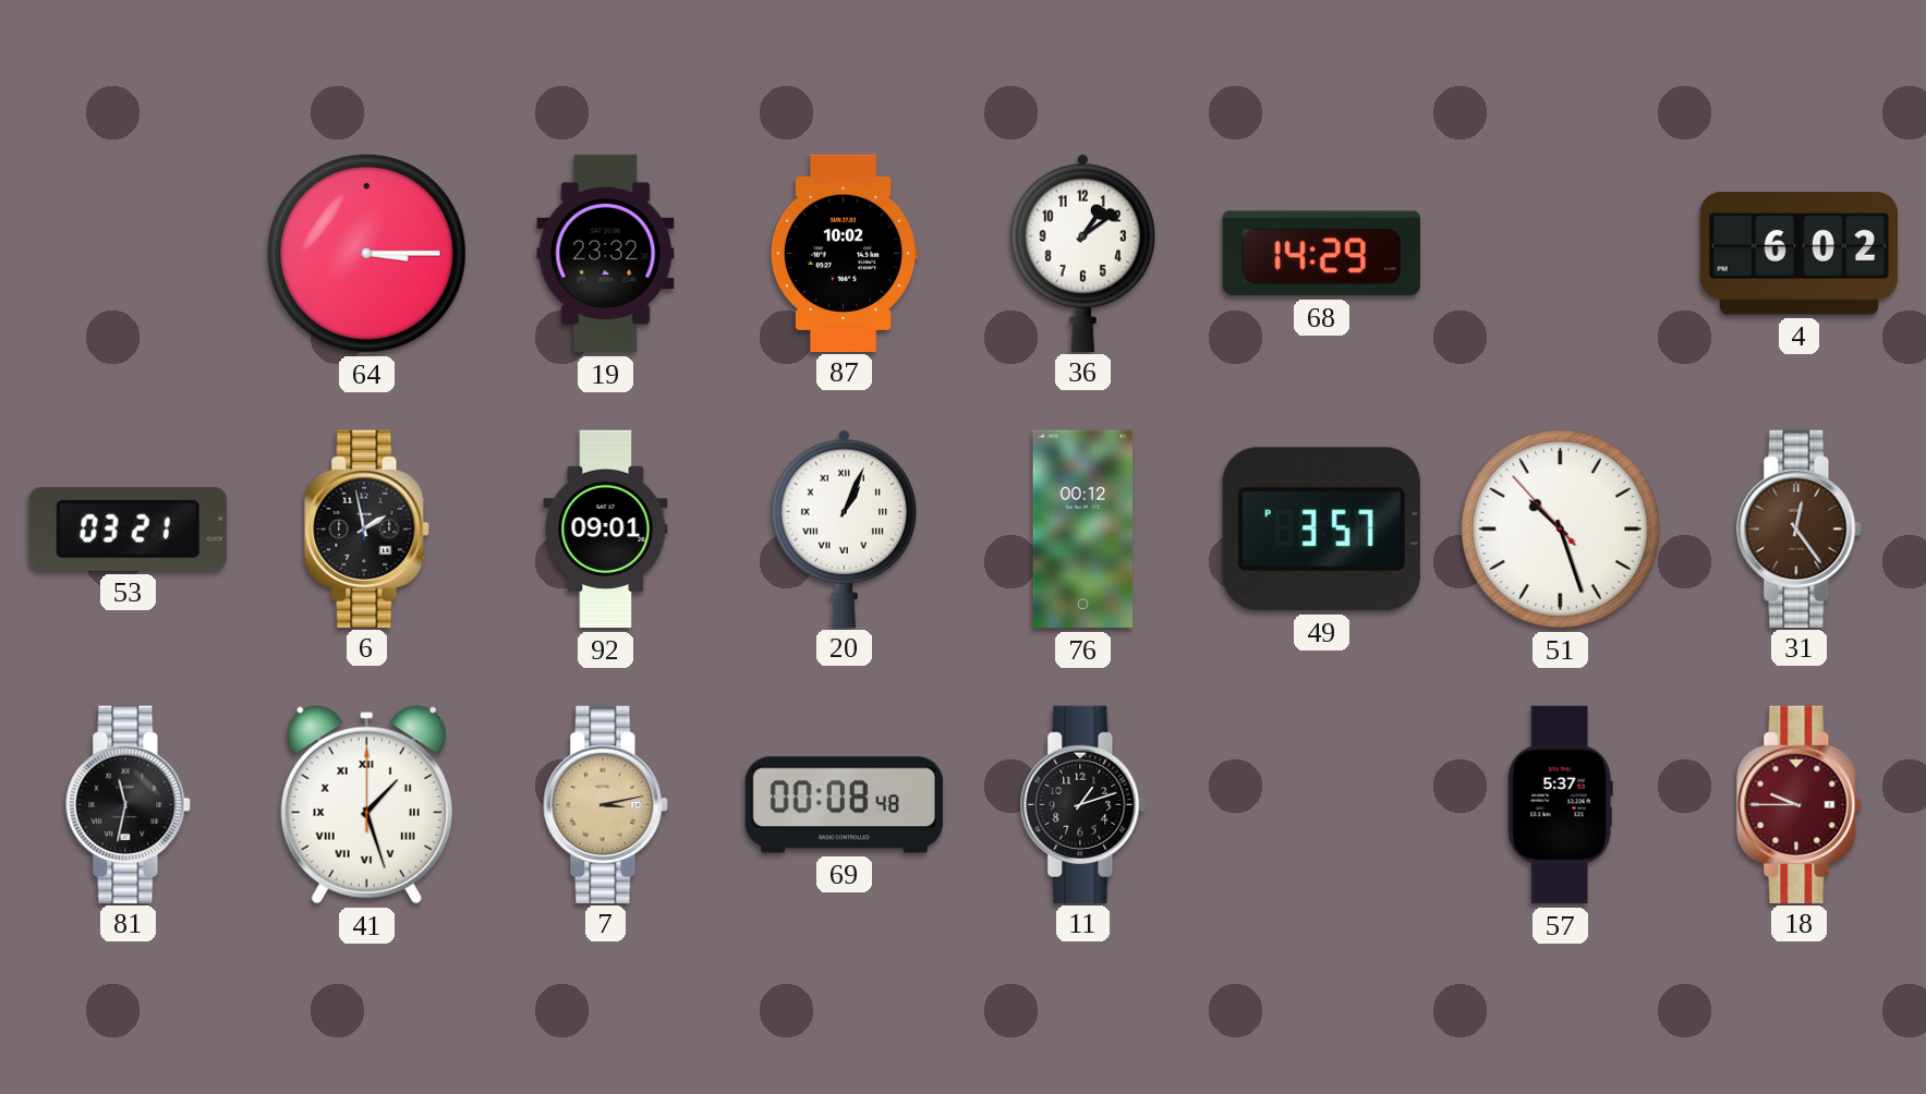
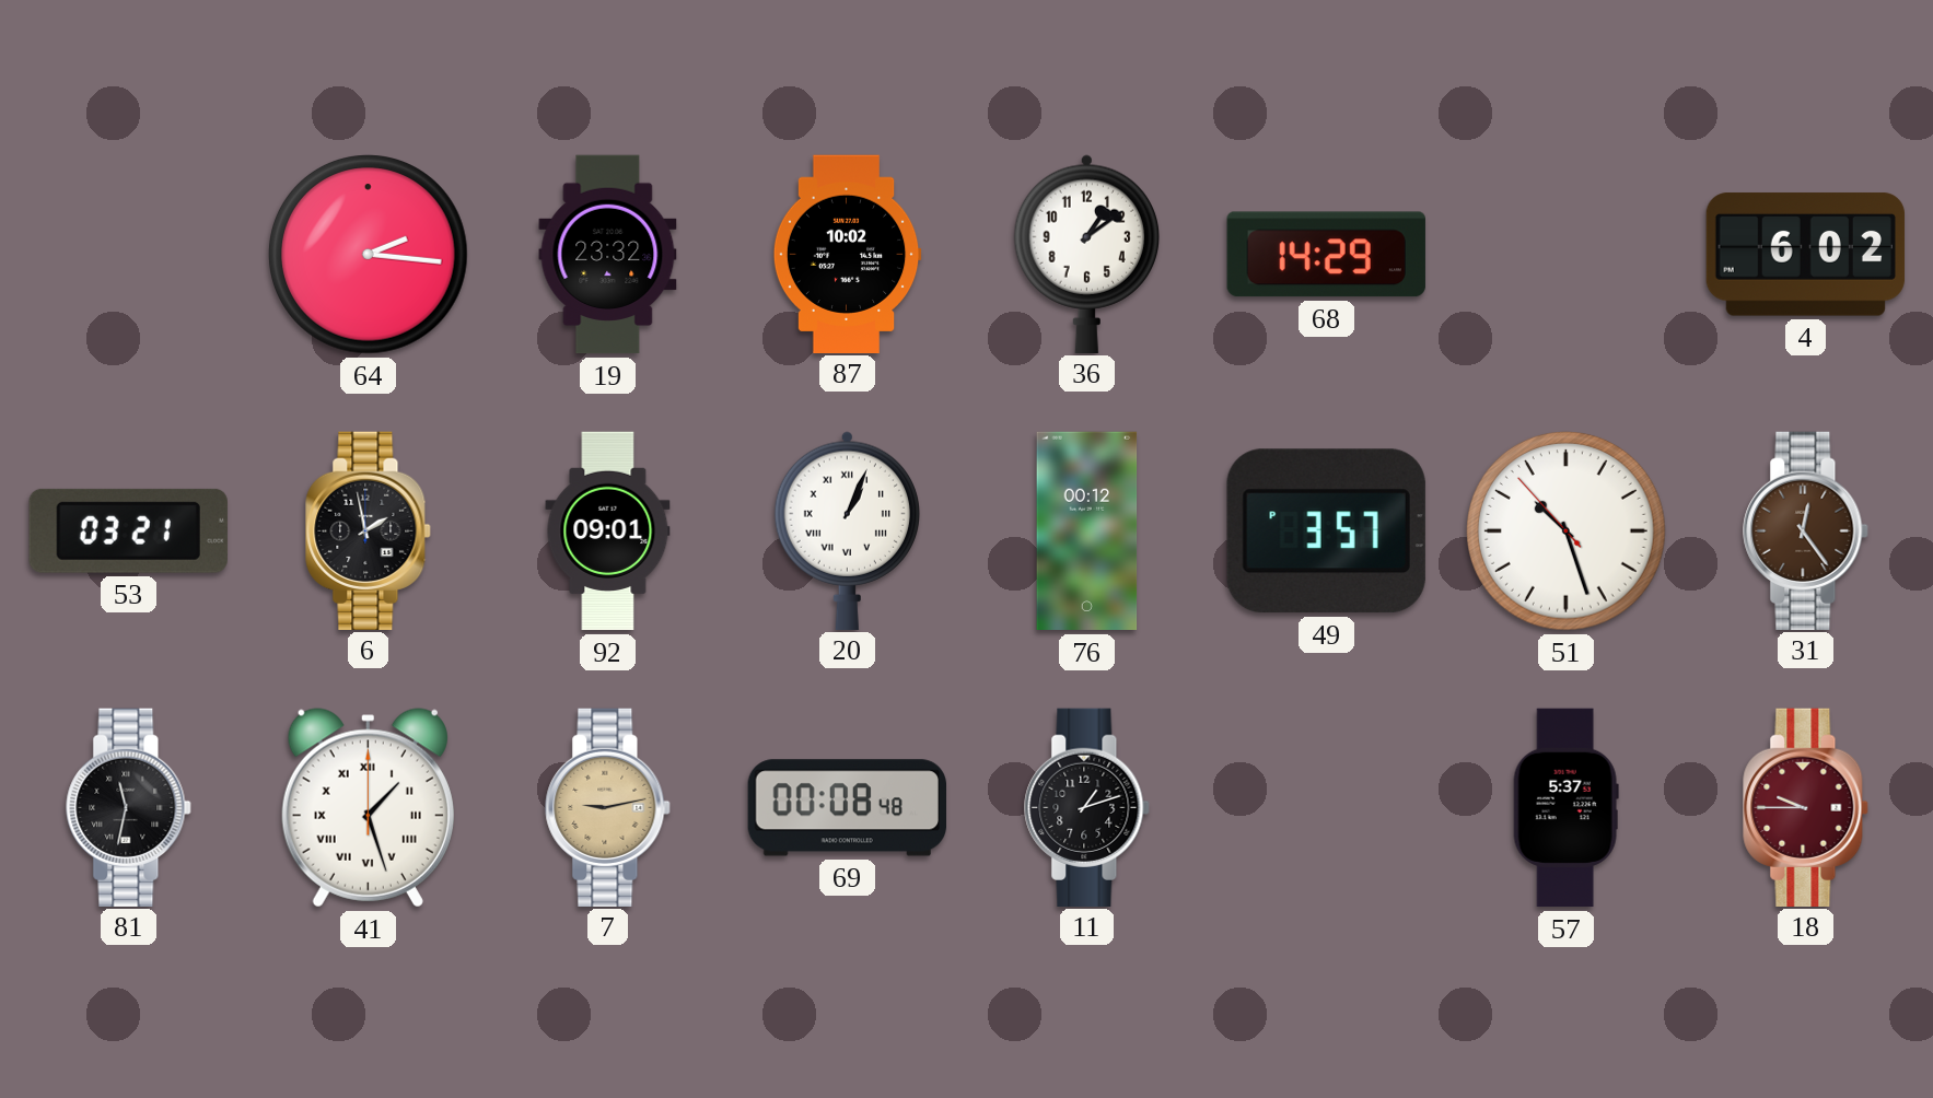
64: 3:15 -> 2:16
7: 3:13 -> 9:13
